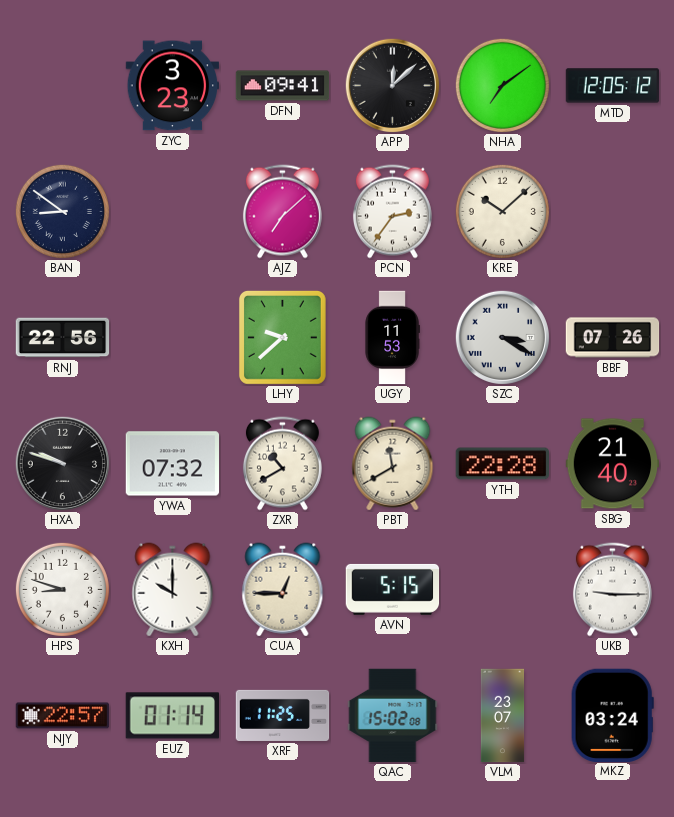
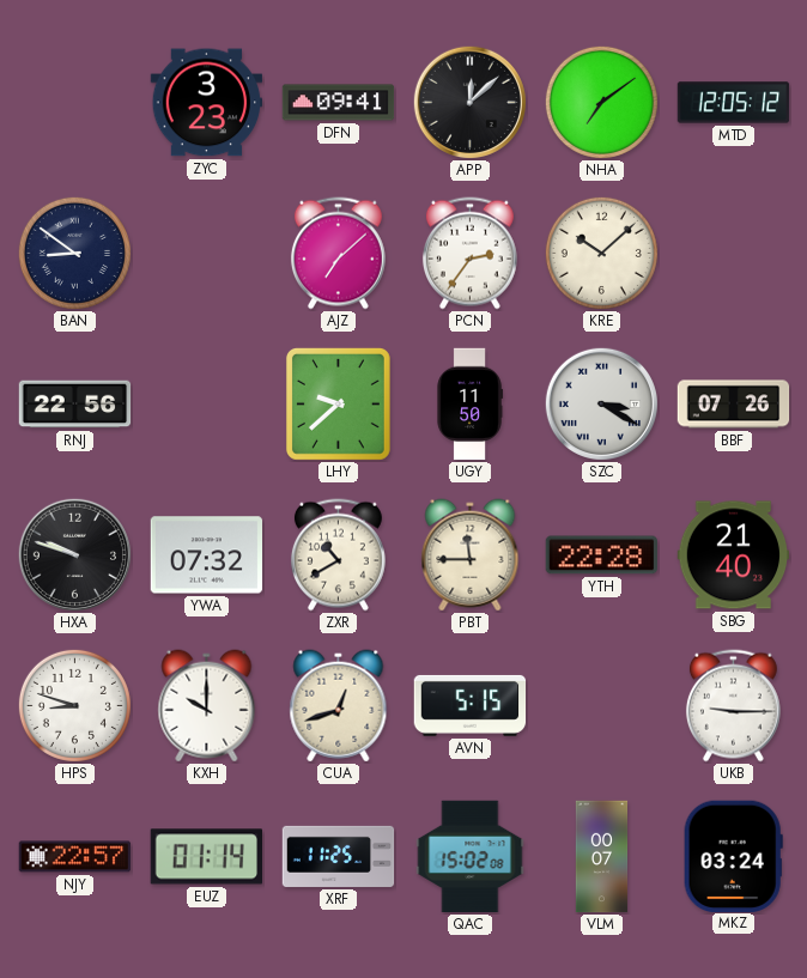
UGY: 11:53 -> 11:50
PBT: 11:40 -> 11:45
CUA: 12:45 -> 12:42
VLM: 23:07 -> 00:07
